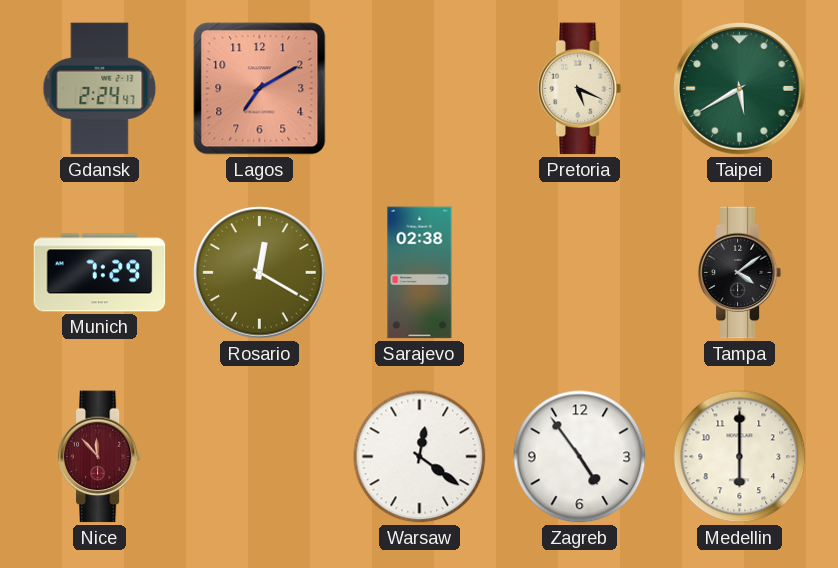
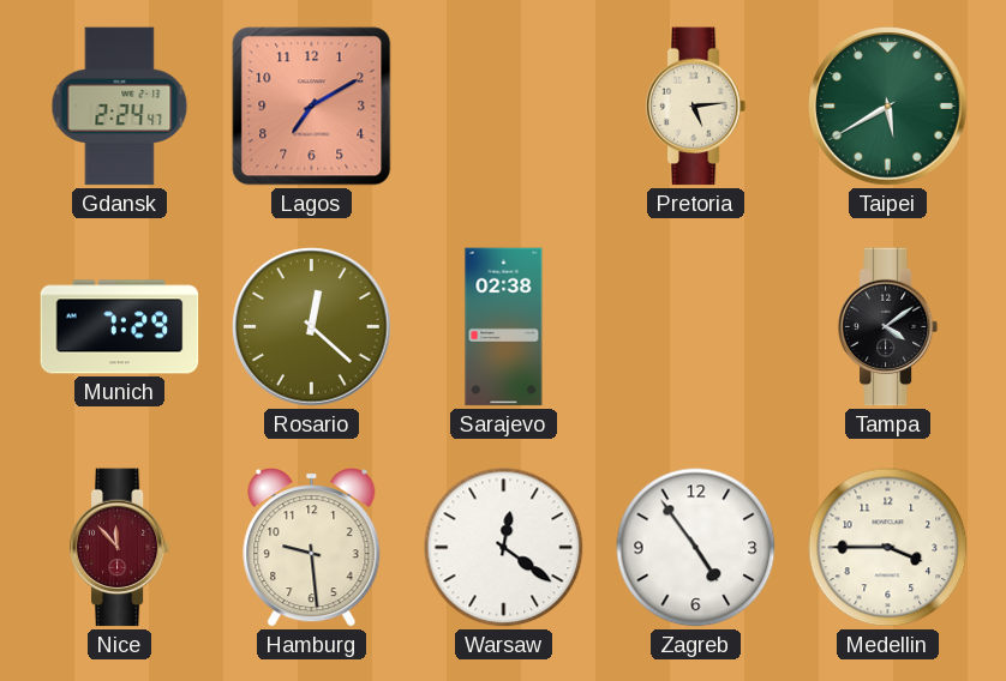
Pretoria: 5:19 -> 5:14
Rosario: 12:20 -> 12:22
Hamburg: none -> 9:29
Medellin: 6:00 -> 3:45
